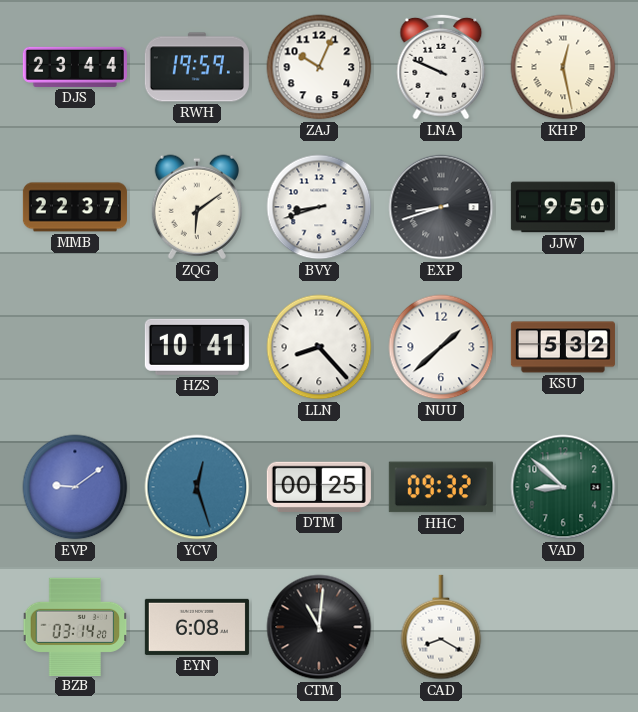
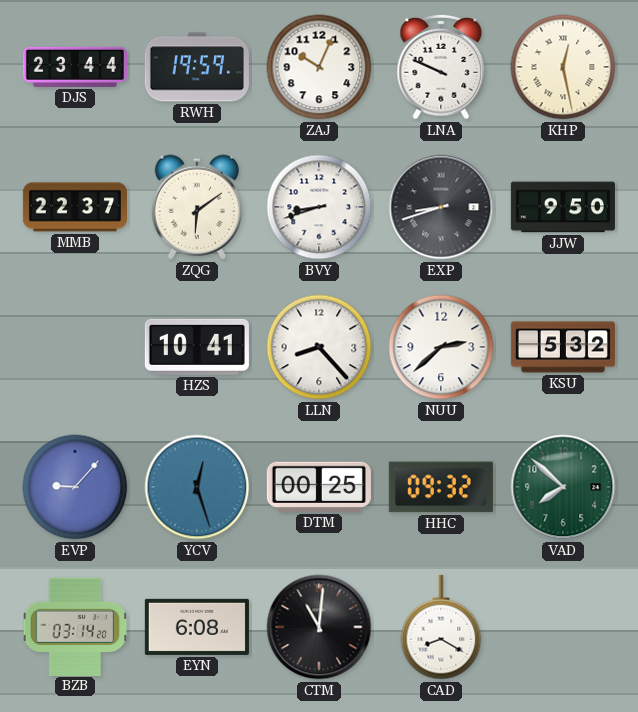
NUU: 1:38 -> 2:38
EVP: 9:09 -> 9:07
VAD: 8:52 -> 7:52
